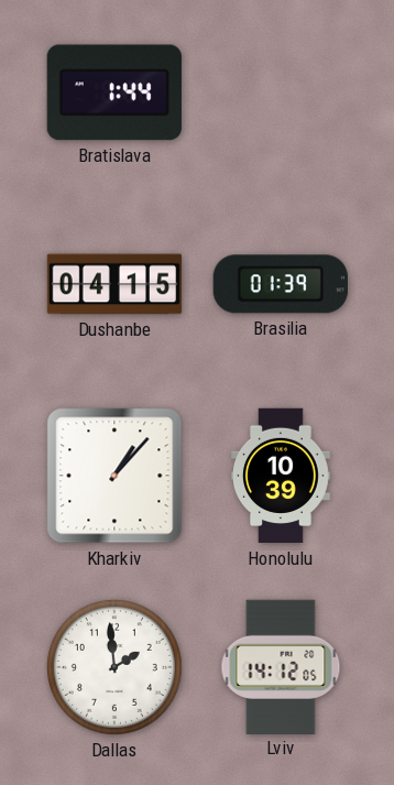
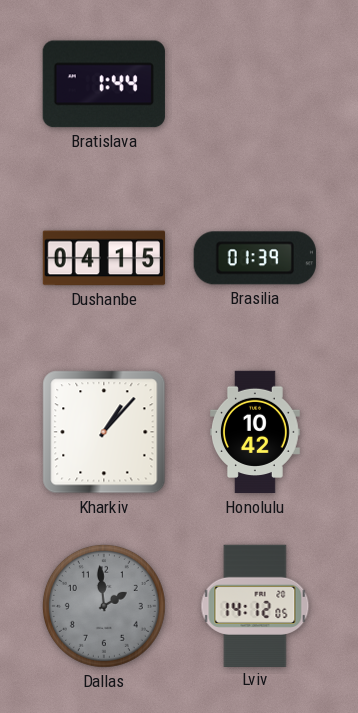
Honolulu: 10:39 -> 10:42
Dallas dial: white -> grey
